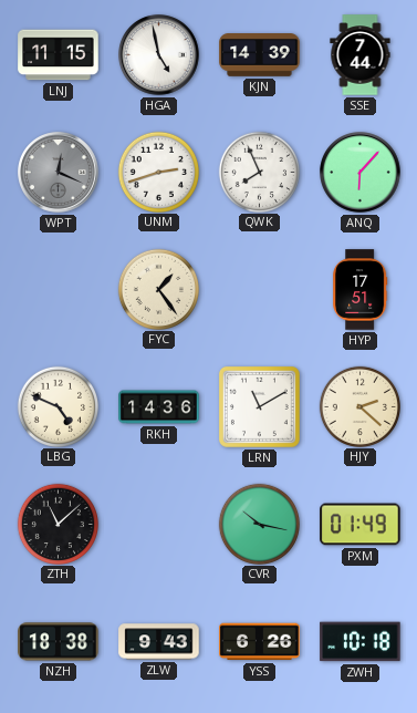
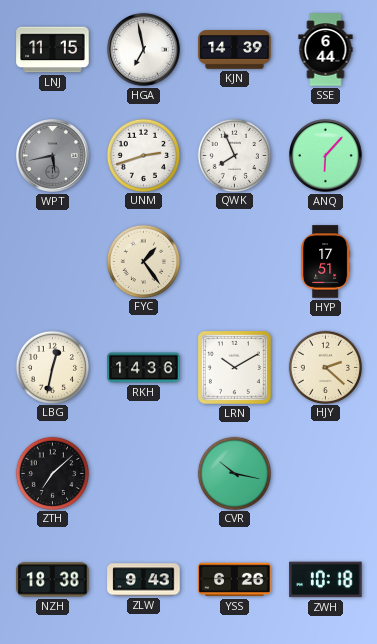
HGA: 4:58 -> 6:58
SSE: 7:44 -> 6:44
WPT: 12:19 -> 5:43
LBG: 4:49 -> 12:32
LRN: 11:10 -> 10:10
ZTH: 11:08 -> 7:08
PXM: 01:49 -> none
